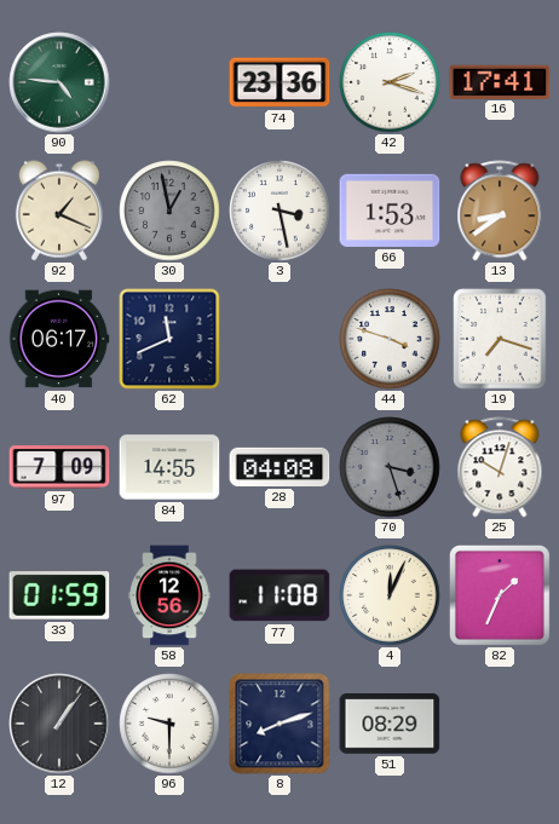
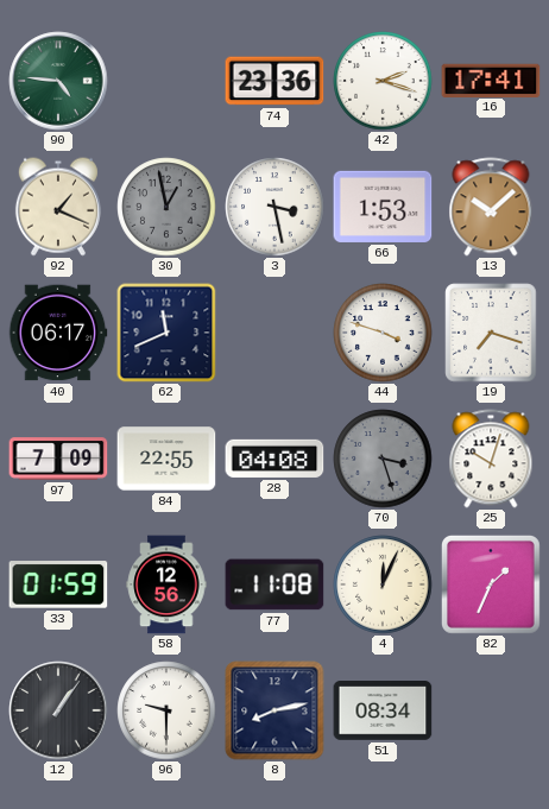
13: 8:39 -> 10:08
84: 14:55 -> 22:55
8: 8:12 -> 8:13
51: 08:29 -> 08:34
